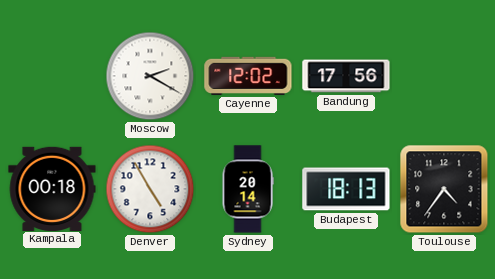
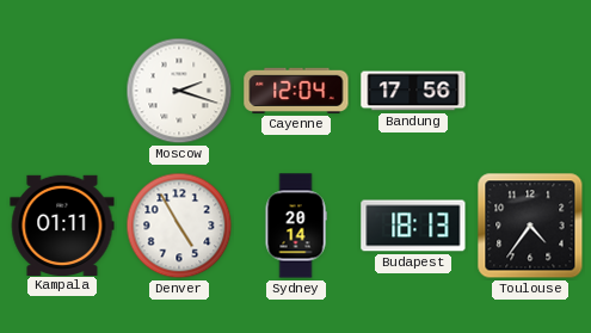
Moscow: 2:20 -> 2:18
Cayenne: 12:02 -> 12:04
Kampala: 00:18 -> 01:11
